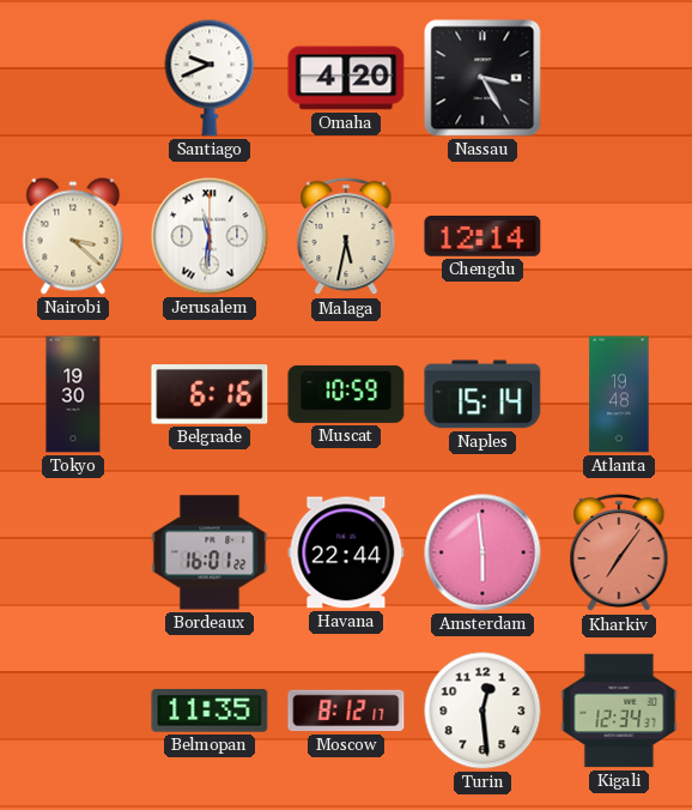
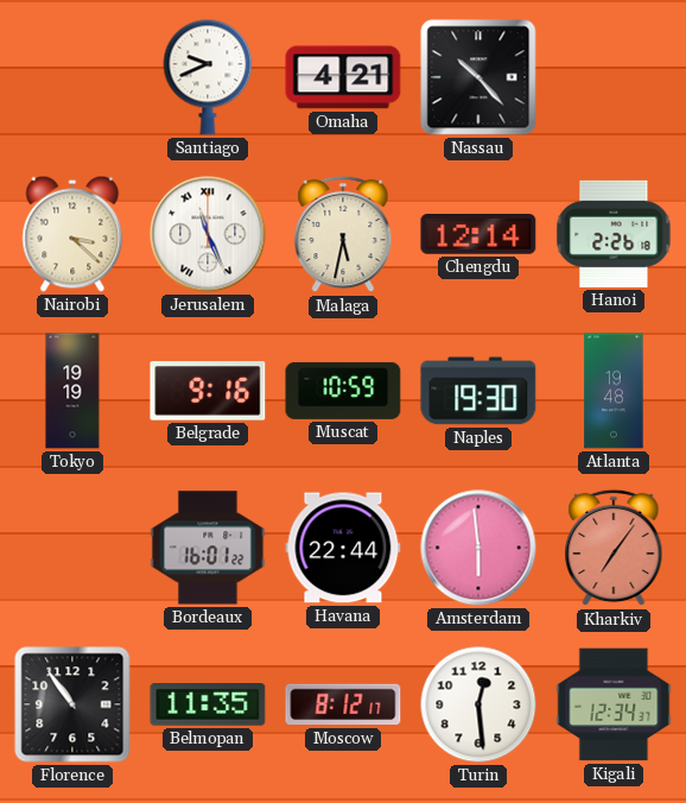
Omaha: 4:20 -> 4:21
Nassau: 3:25 -> 10:23
Jerusalem: 11:31 -> 11:26
Hanoi: none -> 2:26
Tokyo: 19:30 -> 19:19
Belgrade: 6:16 -> 9:16
Naples: 15:14 -> 19:30
Florence: none -> 10:54
